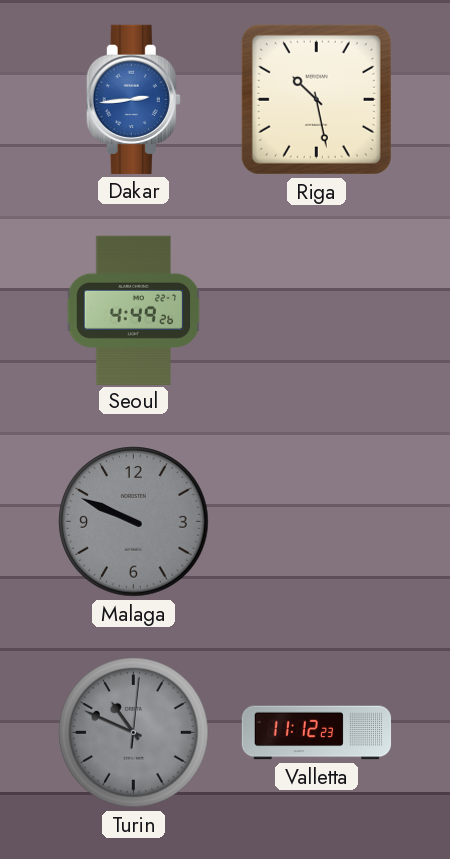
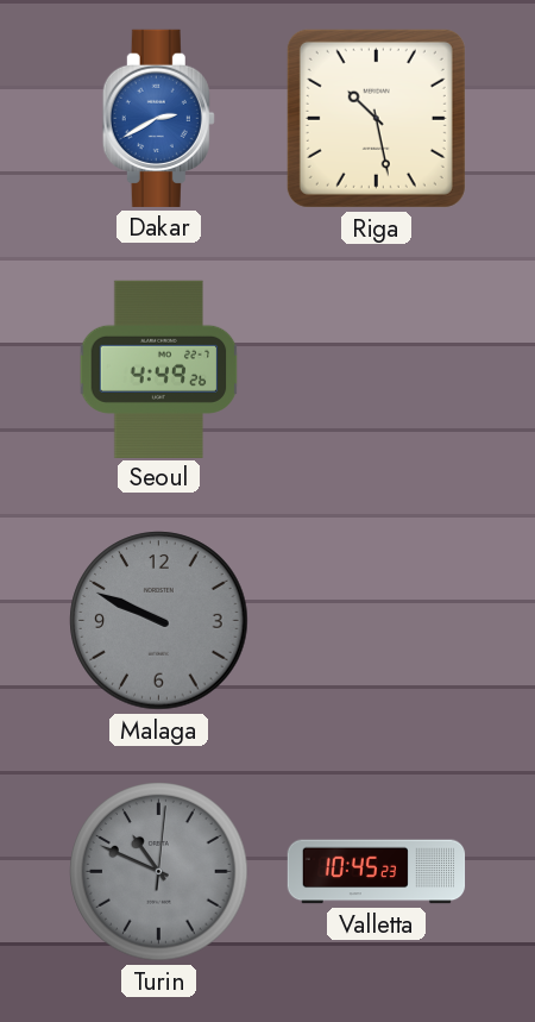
Dakar: 2:44 -> 2:40
Valletta: 11:12 -> 10:45
